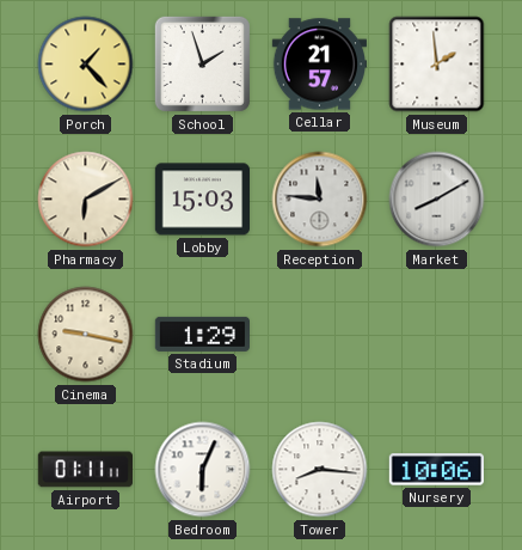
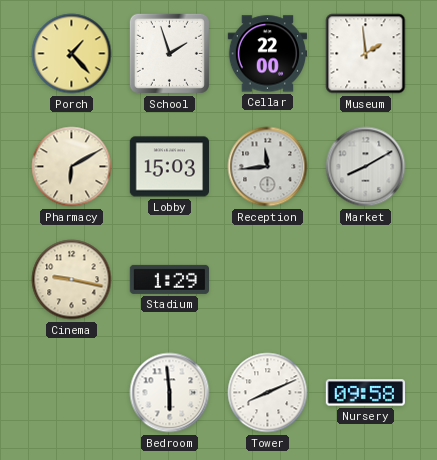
Cellar: 21:57 -> 22:00
Reception: 11:46 -> 11:44
Airport: 01:11 -> none
Bedroom: 6:04 -> 5:59
Tower: 8:16 -> 8:11
Nursery: 10:06 -> 09:58
